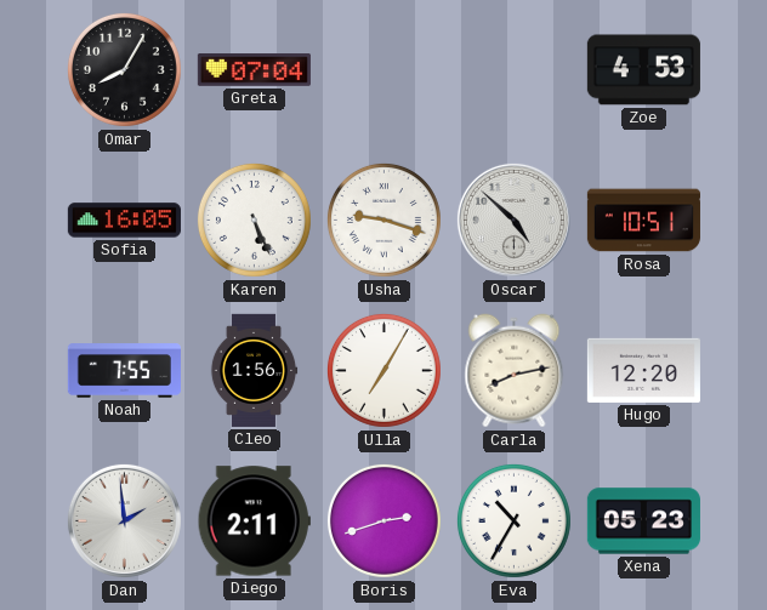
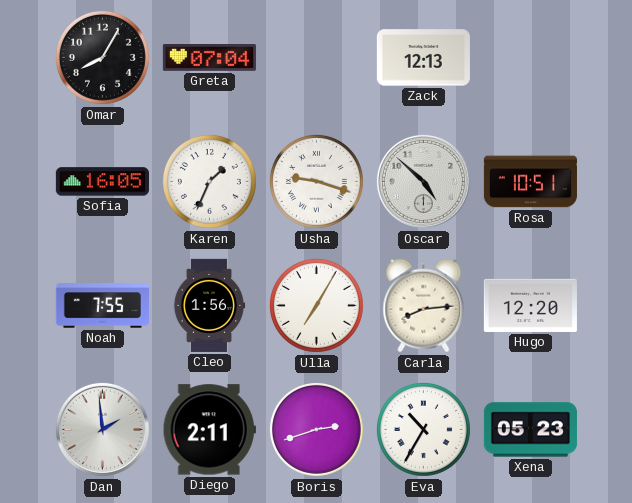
Zack: none -> 12:13
Zoe: 4:53 -> none
Karen: 5:26 -> 1:34
Carla: 8:13 -> 8:14
